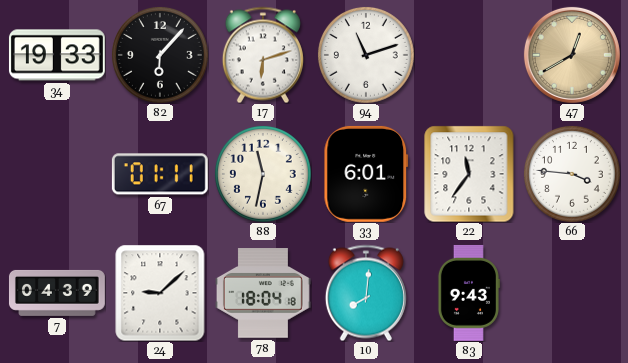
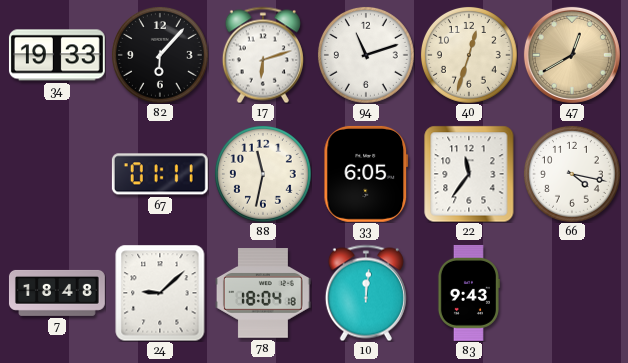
40: none -> 12:33
33: 6:01 -> 6:05
66: 3:46 -> 4:17
7: 04:39 -> 18:48
10: 8:01 -> 12:01
